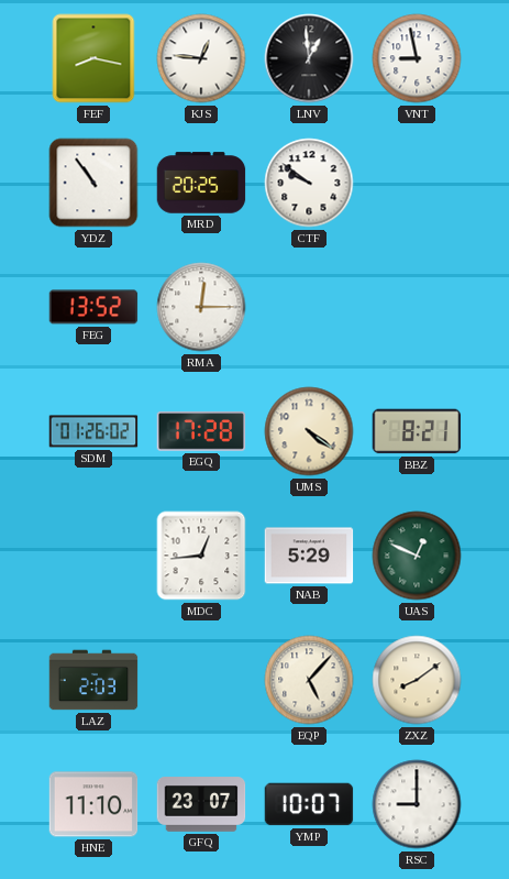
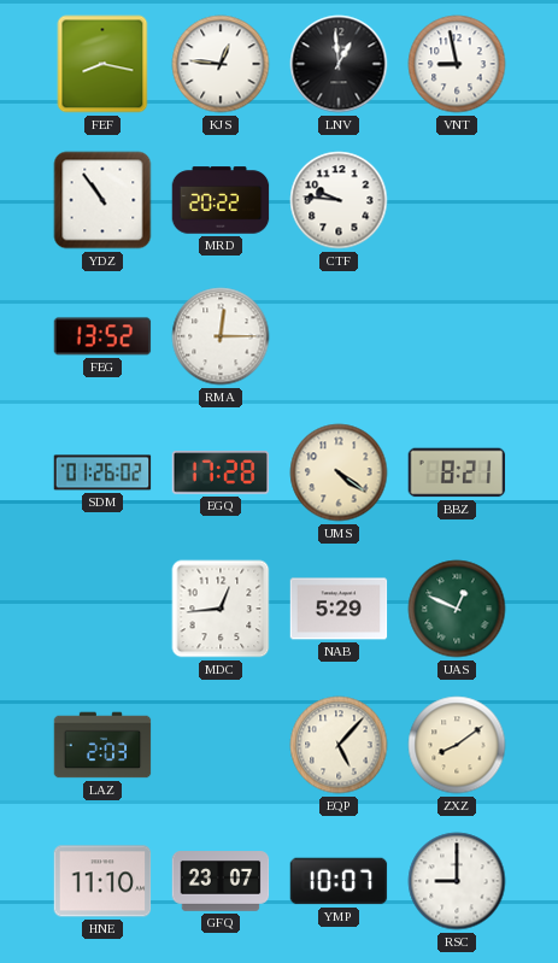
MRD: 20:25 -> 20:22
CTF: 9:51 -> 9:46
